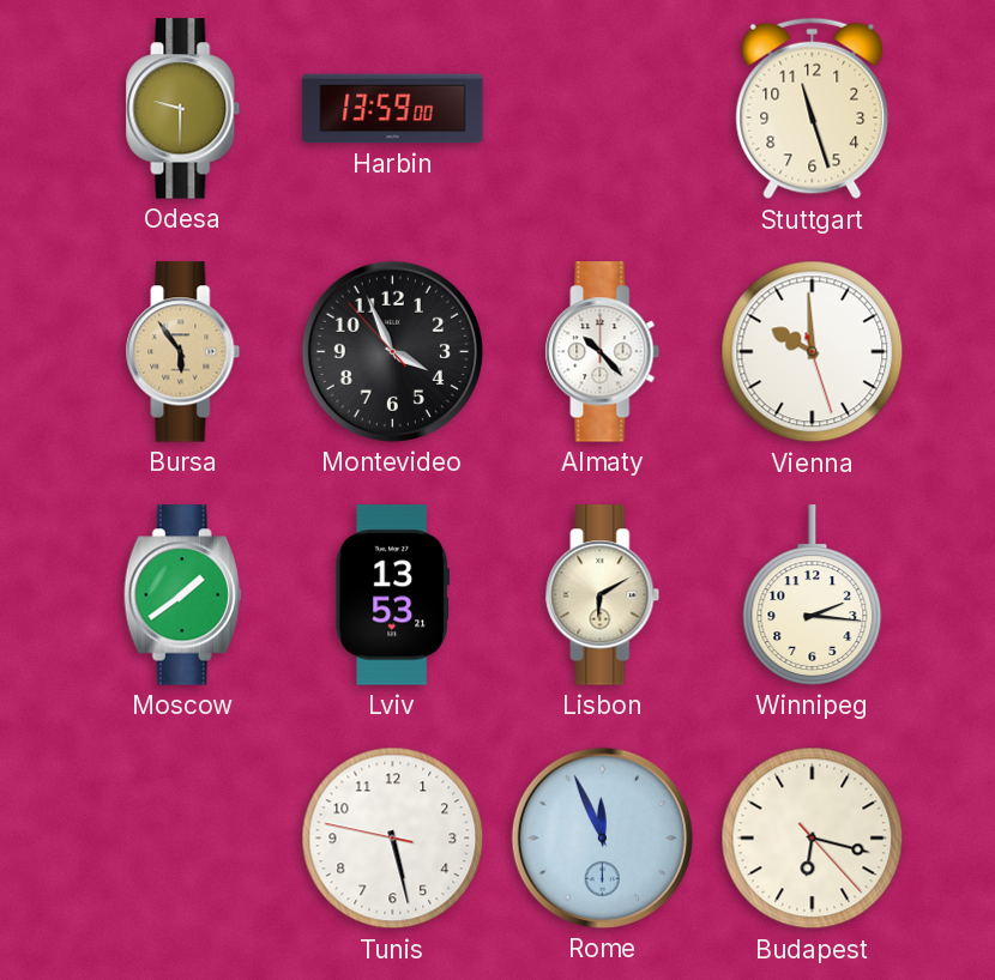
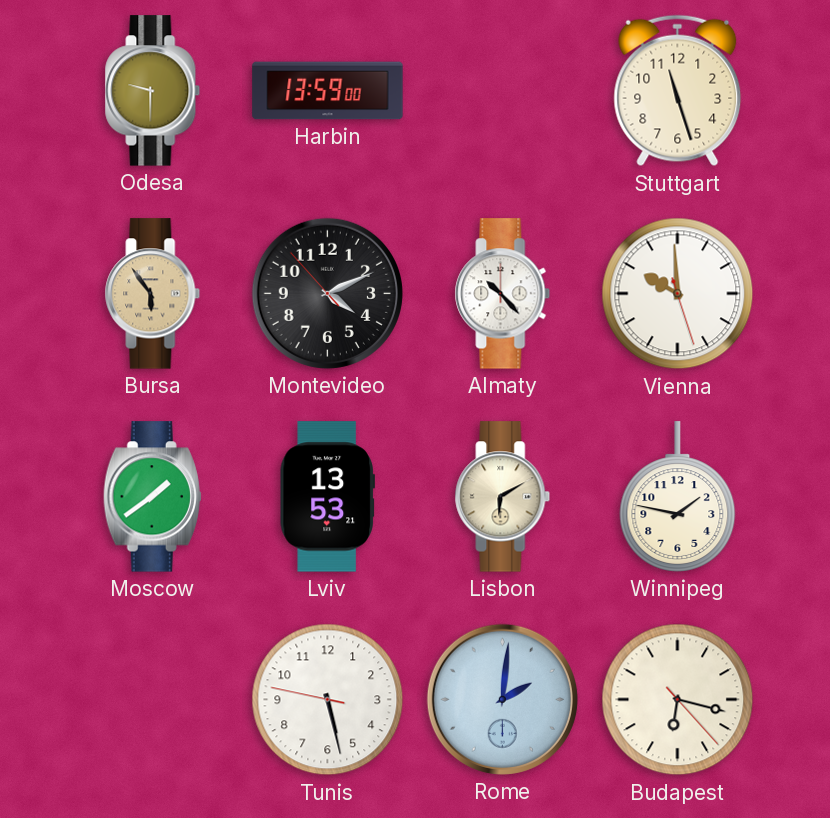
Montevideo: 3:55 -> 4:10
Winnipeg: 2:16 -> 1:47
Rome: 11:56 -> 2:01
